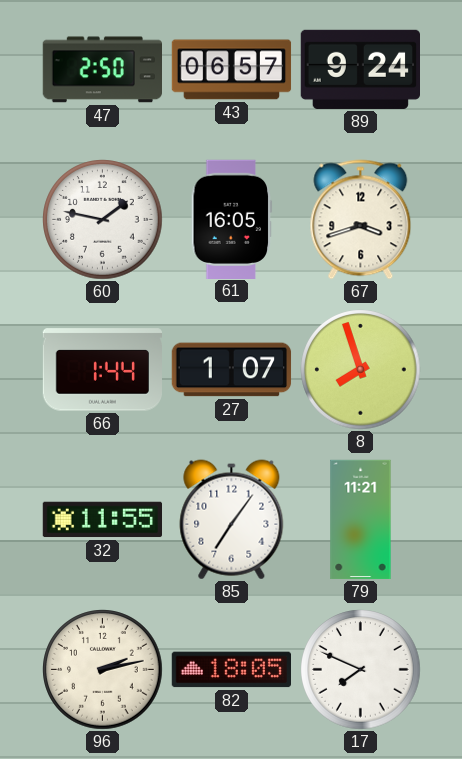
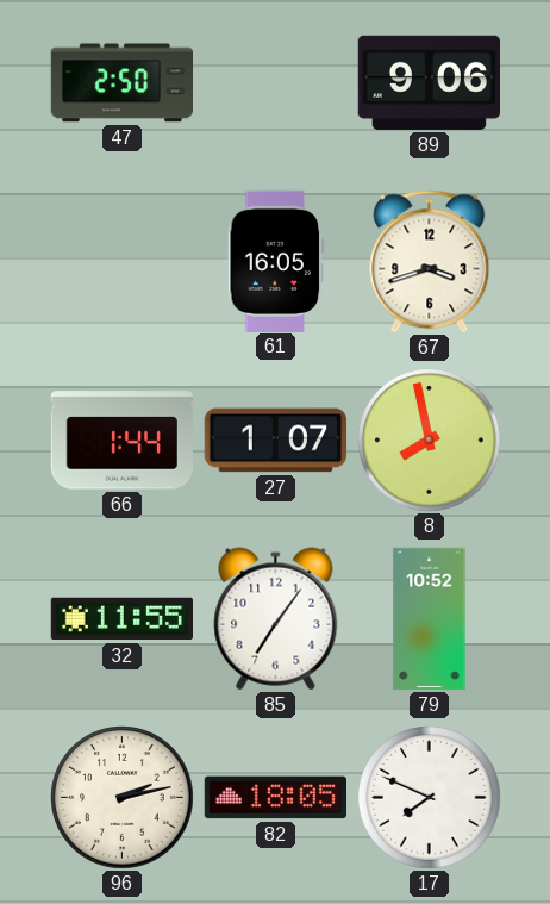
43: 06:57 -> none
89: 9:24 -> 9:06
60: 1:47 -> none
8: 7:57 -> 7:58
79: 11:21 -> 10:52
